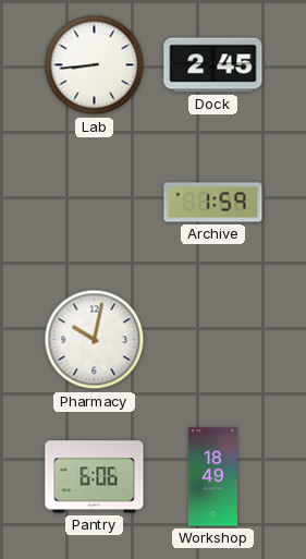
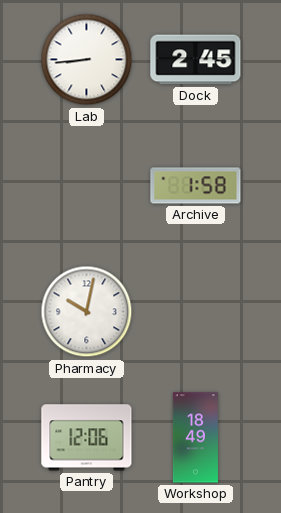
Archive: 1:59 -> 1:58
Pantry: 6:06 -> 12:06
